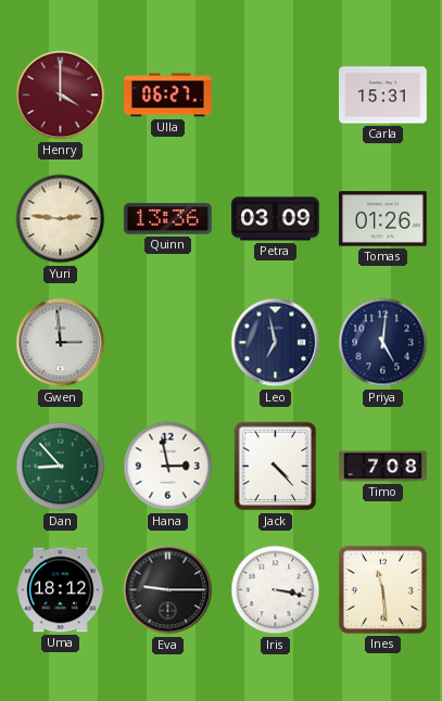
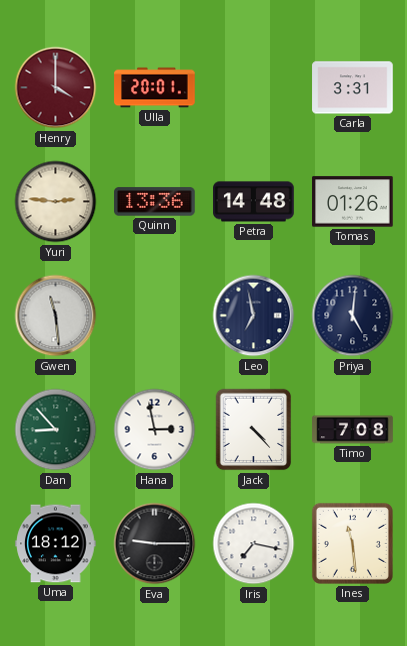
Ulla: 06:27 -> 20:01
Carla: 15:31 -> 3:31
Petra: 03:09 -> 14:48
Gwen: 2:59 -> 11:29
Iris: 3:17 -> 7:17
